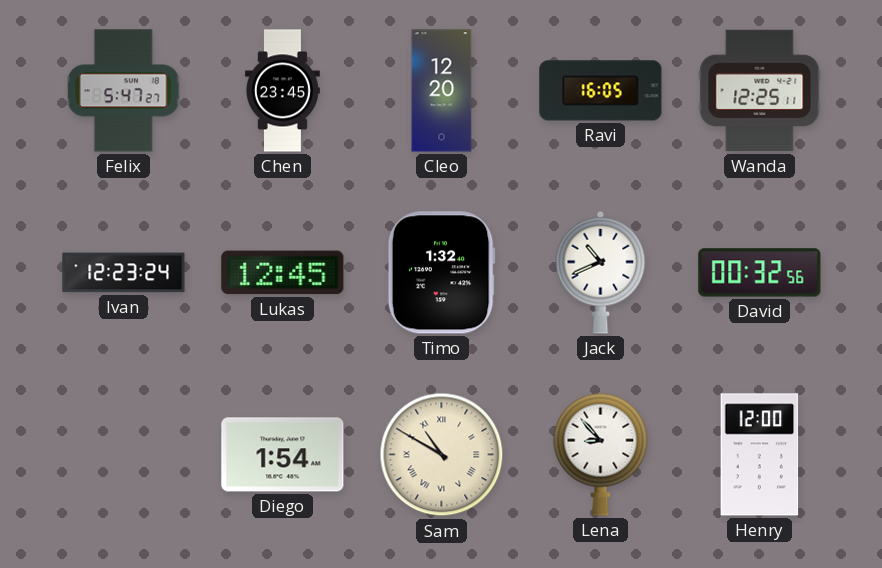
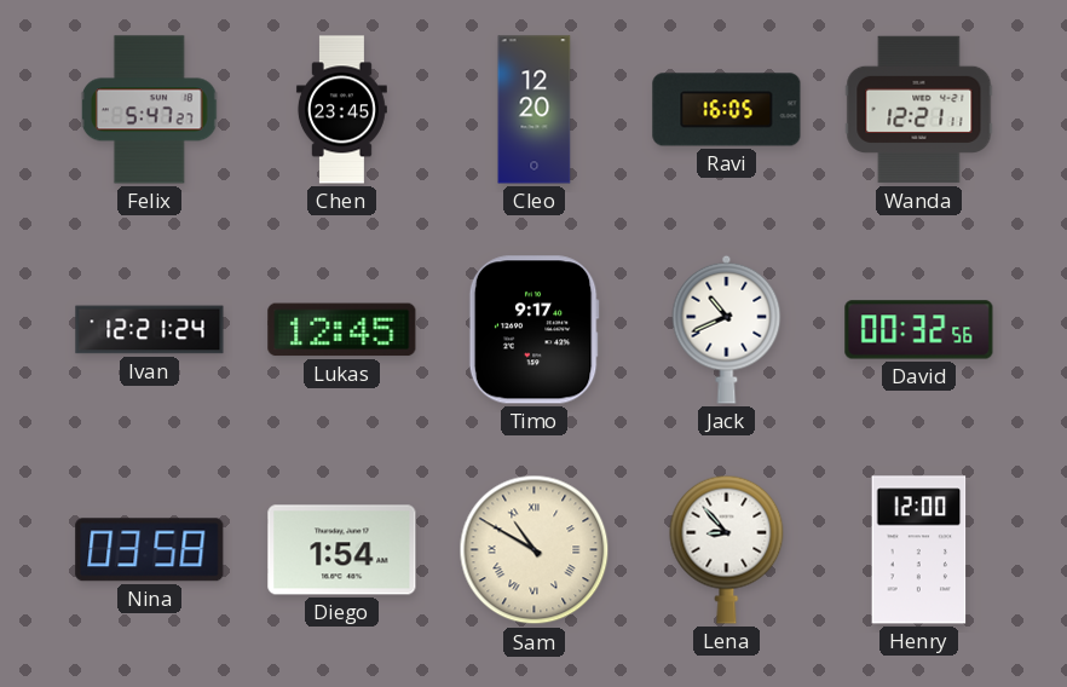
Wanda: 12:25 -> 12:21
Ivan: 12:23 -> 12:21
Timo: 1:32 -> 9:17
Nina: none -> 03:58
